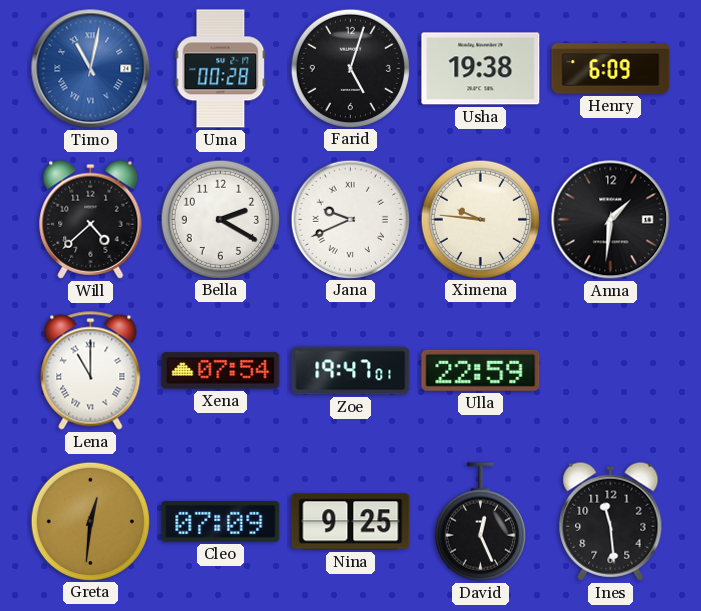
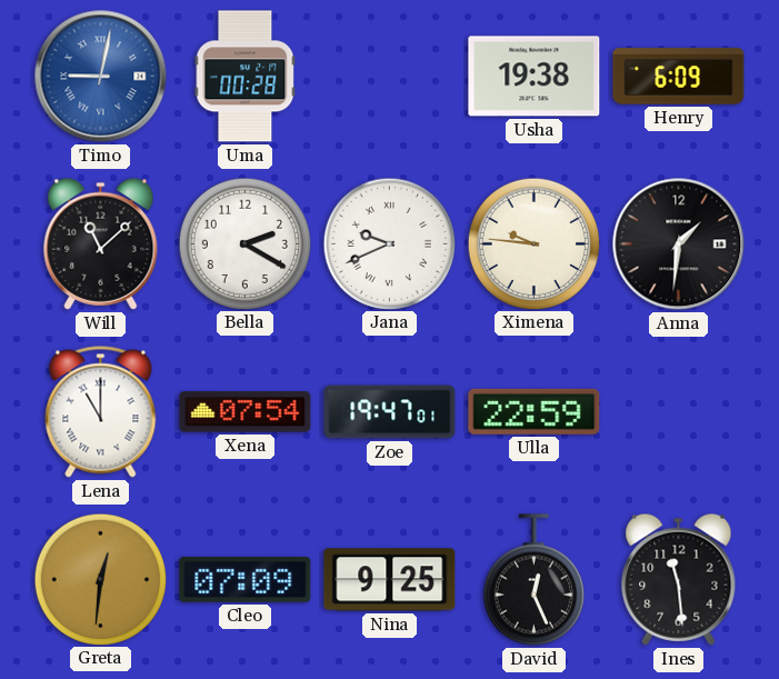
Timo: 11:02 -> 9:02
Farid: 5:03 -> none
Will: 4:38 -> 11:08
